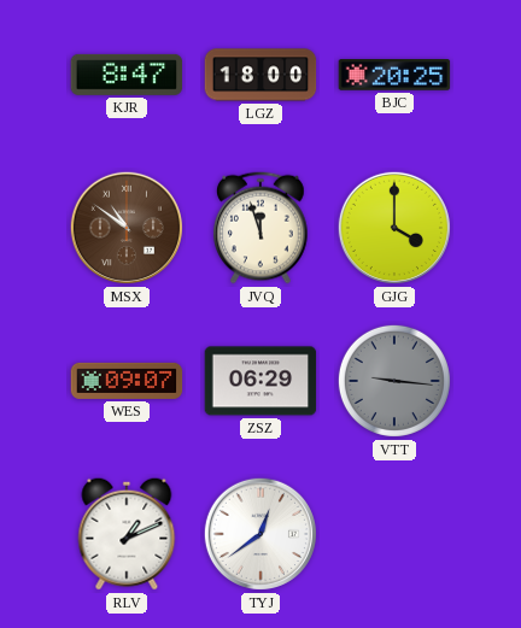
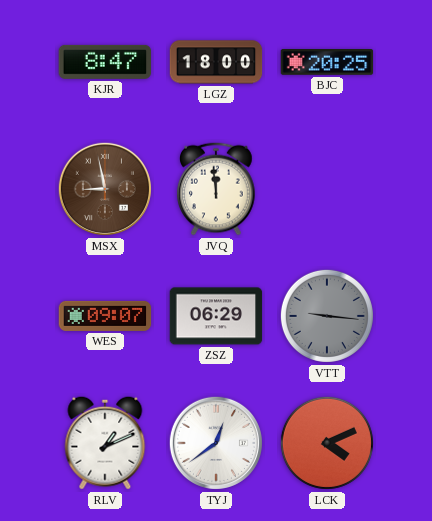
MSX: 10:51 -> 8:58
JVQ: 11:57 -> 11:59
GJG: 4:00 -> none
LCK: none -> 4:11
